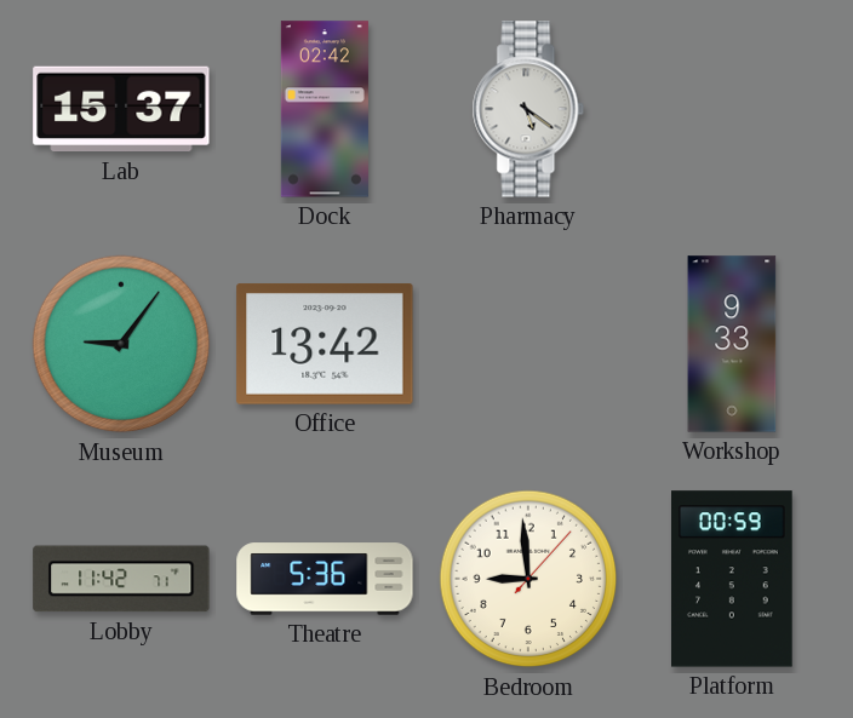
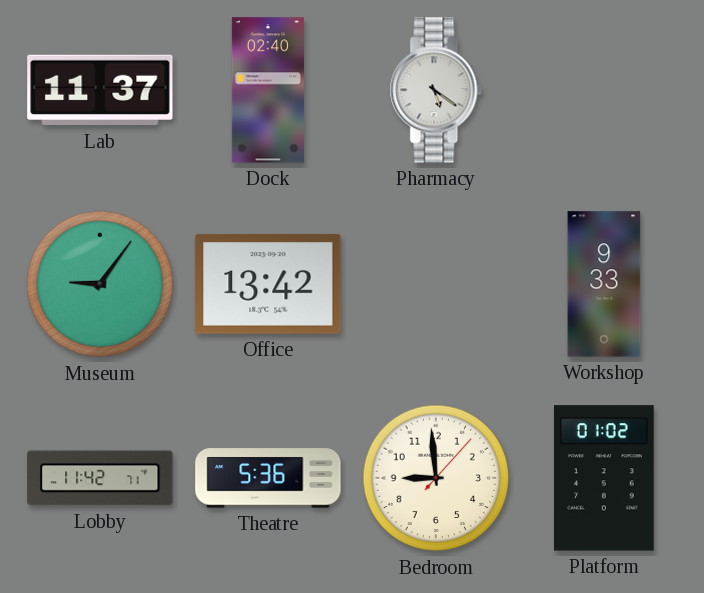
Lab: 15:37 -> 11:37
Dock: 02:42 -> 02:40
Platform: 00:59 -> 01:02
